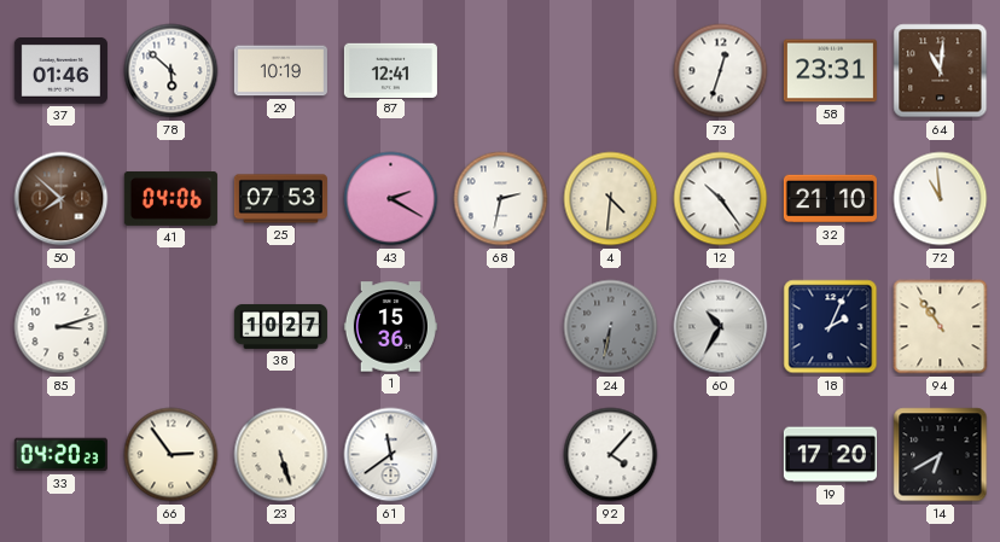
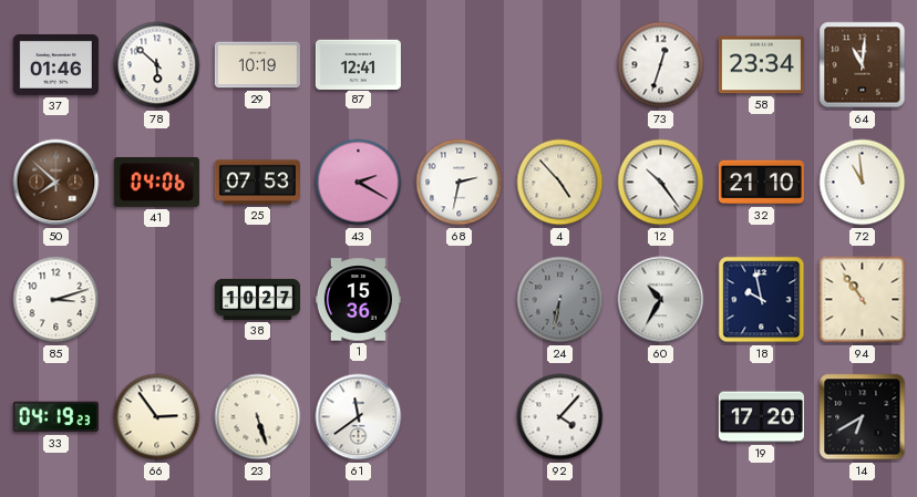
58: 23:31 -> 23:34
4: 4:31 -> 4:53
18: 2:04 -> 9:58
33: 04:20 -> 04:19
